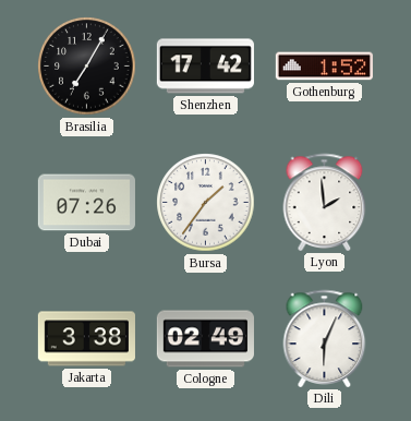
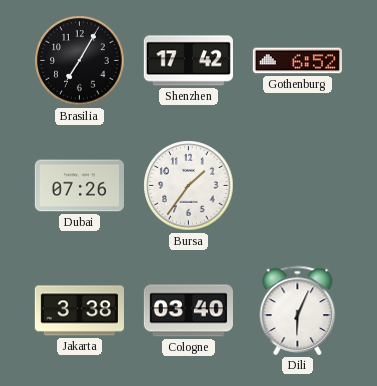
Gothenburg: 1:52 -> 6:52
Lyon: 1:59 -> none
Cologne: 02:49 -> 03:40
